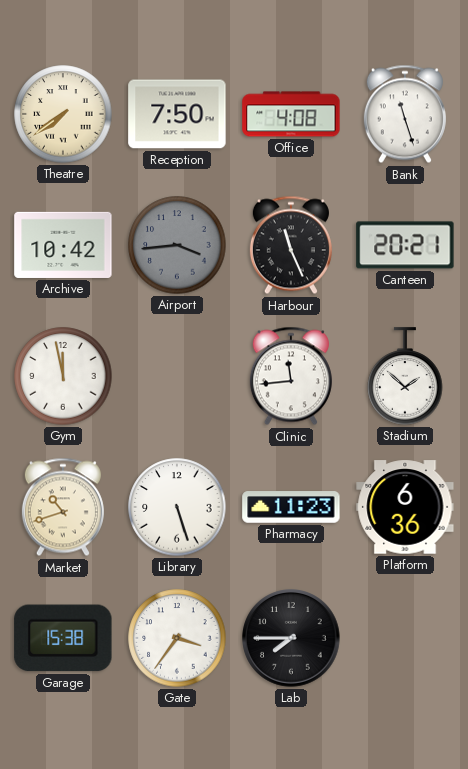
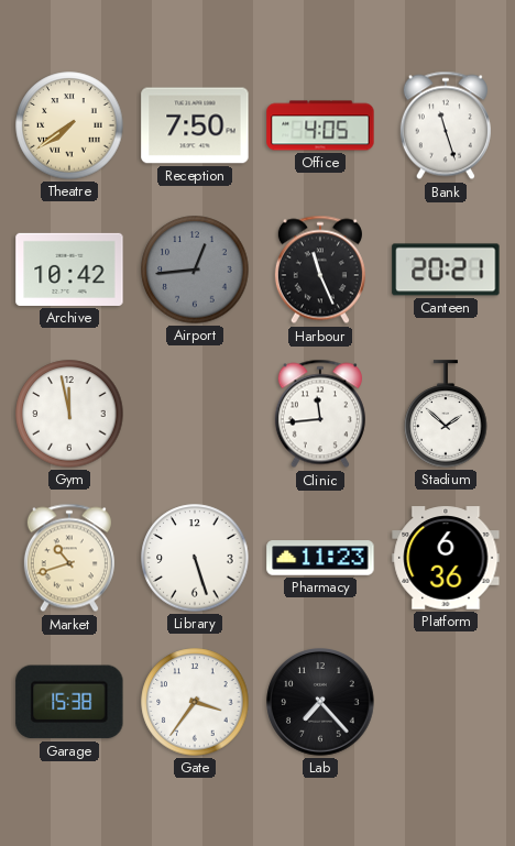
Office: 4:08 -> 4:05
Airport: 3:44 -> 12:44
Lab: 7:45 -> 7:23
